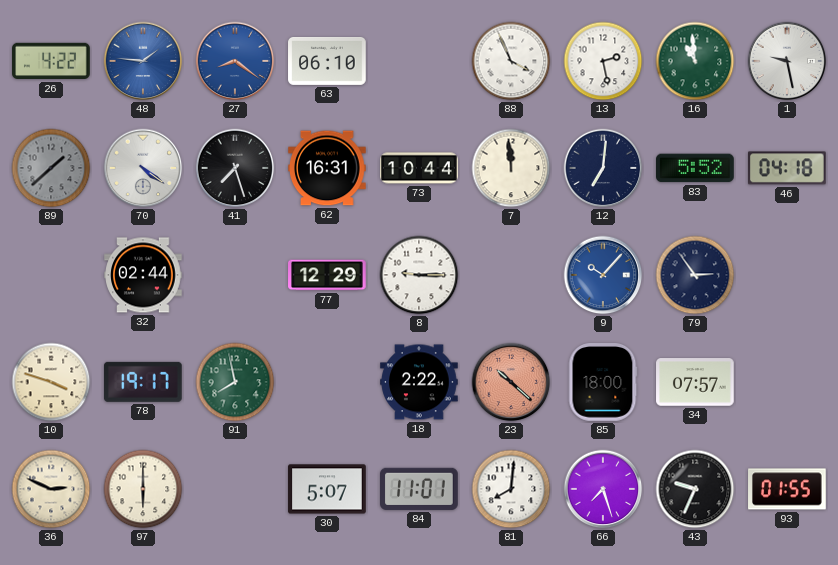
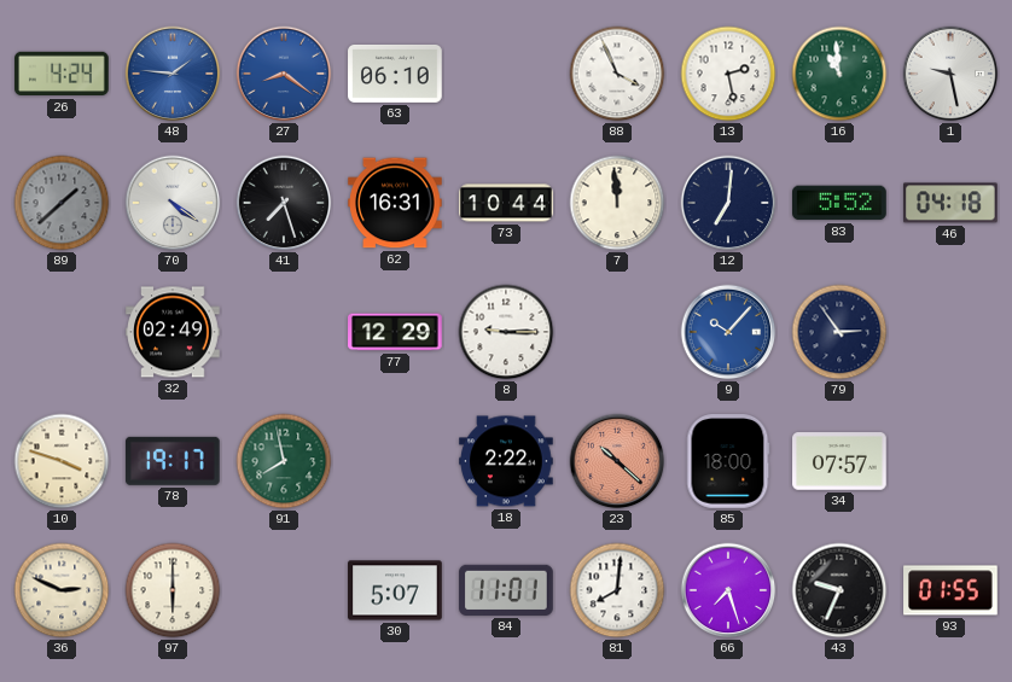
26: 4:22 -> 4:24
32: 02:44 -> 02:49
